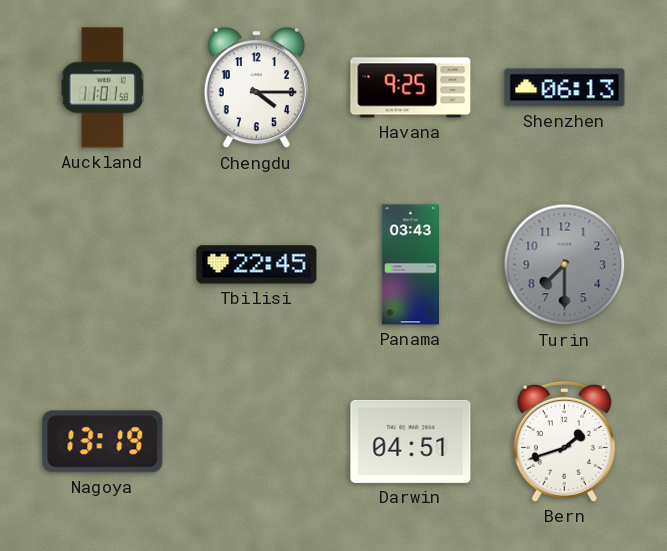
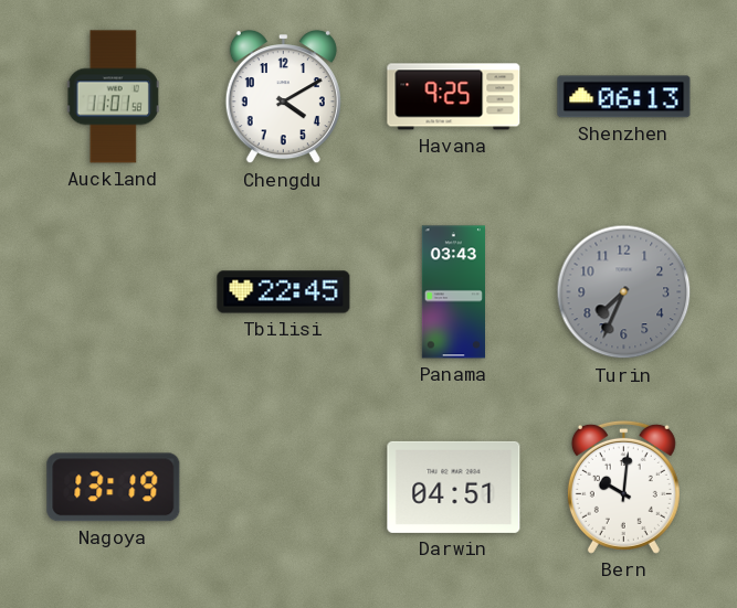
Chengdu: 4:15 -> 4:10
Turin: 7:30 -> 7:34
Bern: 1:42 -> 10:01
